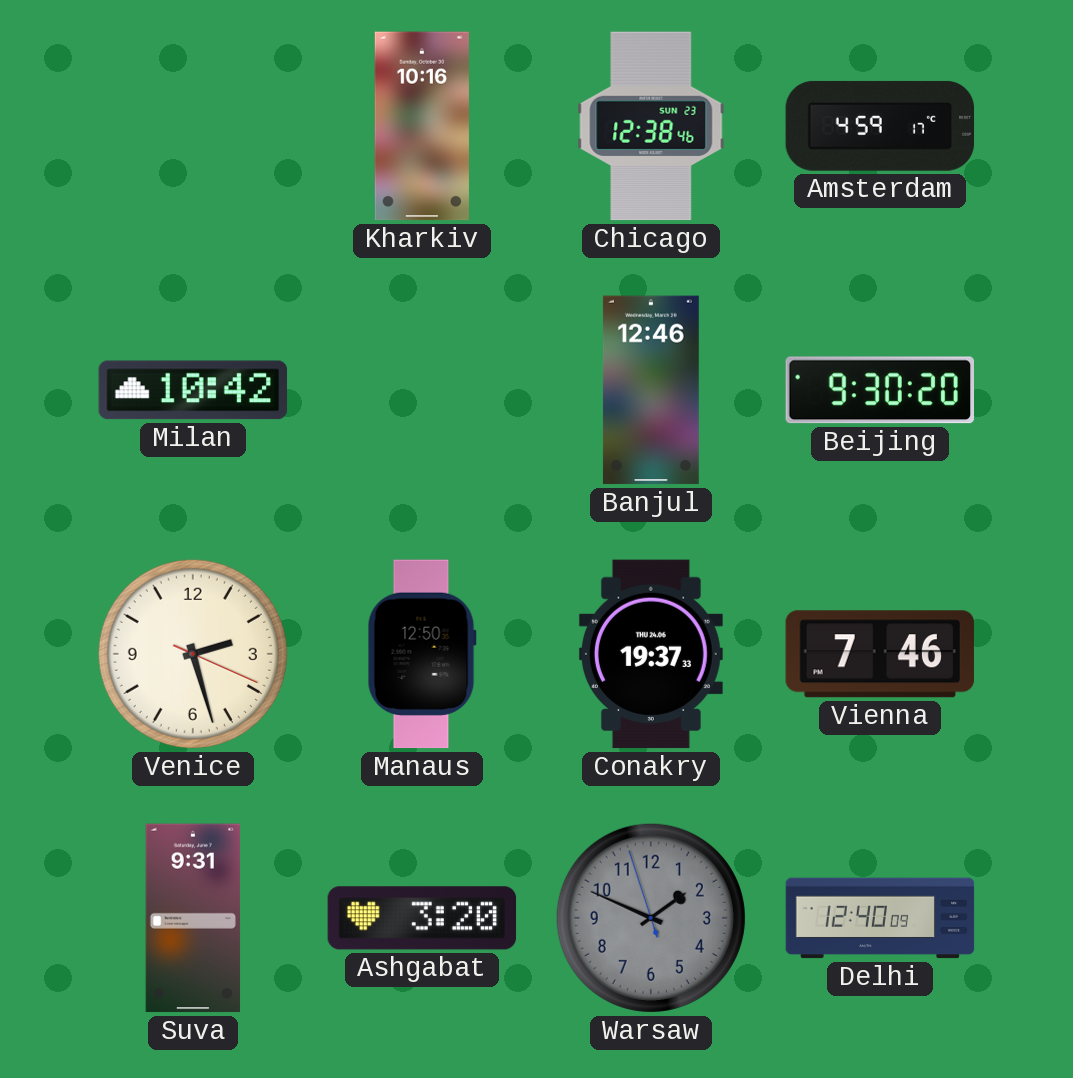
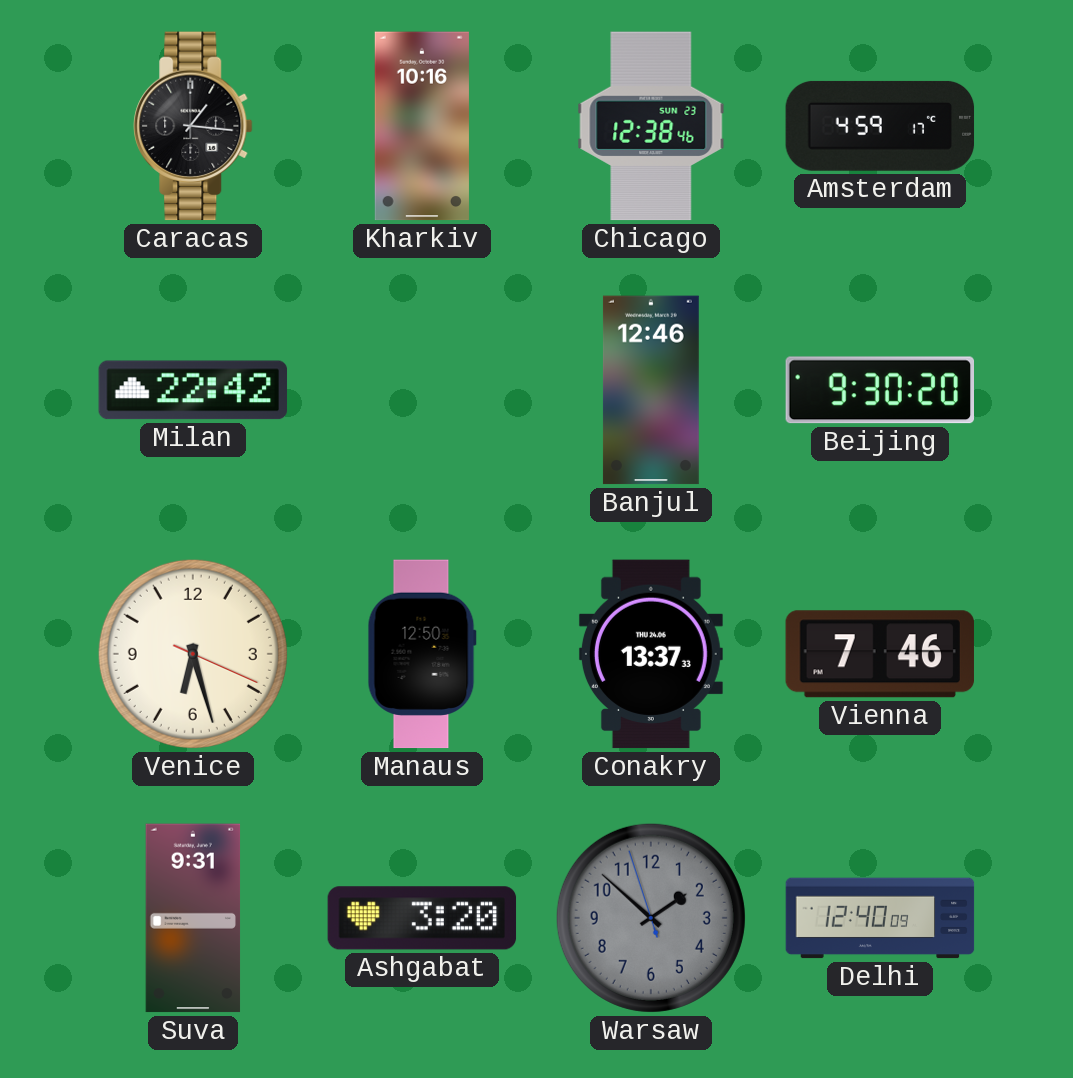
Caracas: none -> 1:16
Milan: 10:42 -> 22:42
Venice: 2:27 -> 6:27
Conakry: 19:37 -> 13:37
Warsaw: 1:48 -> 1:51
